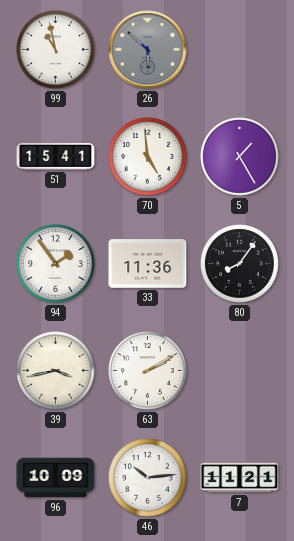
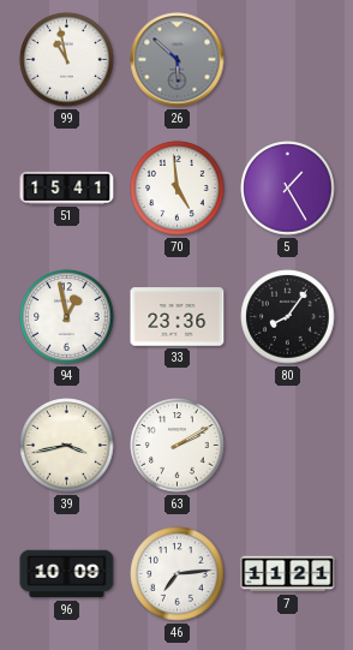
94: 1:54 -> 12:58
33: 11:36 -> 23:36
46: 10:14 -> 7:14
